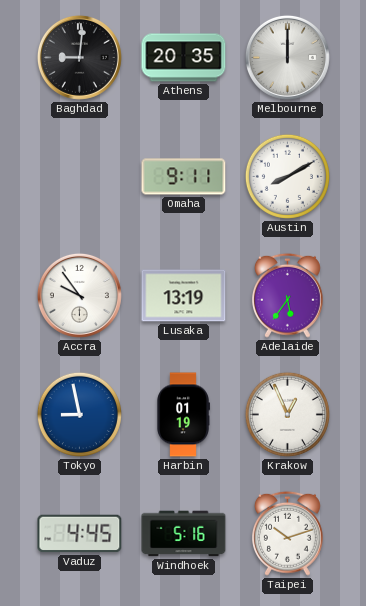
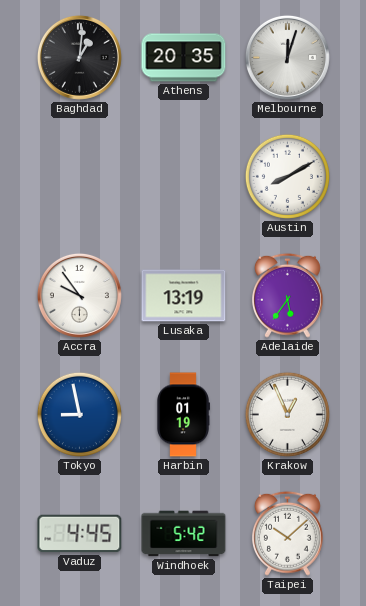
Baghdad: 9:01 -> 1:01
Melbourne: 12:00 -> 12:03
Omaha: 9:11 -> none
Windhoek: 5:16 -> 5:42
Taipei: 10:12 -> 10:08
